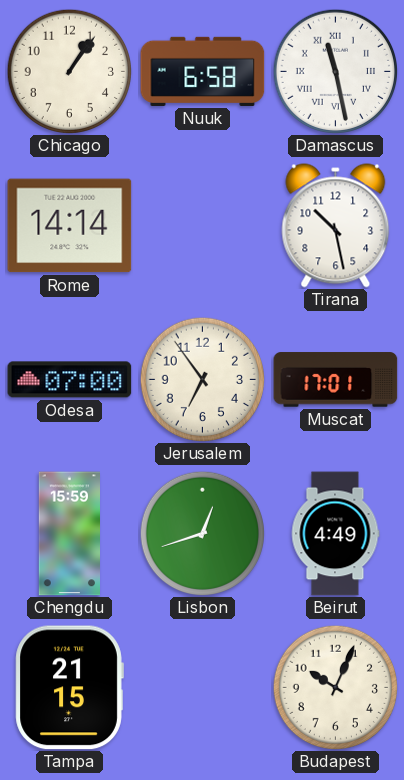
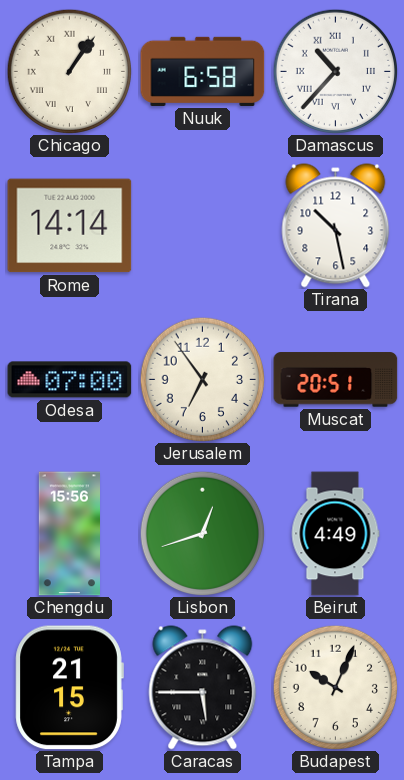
Chicago numerals: Arabic -> Roman
Damascus: 11:28 -> 10:37
Muscat: 17:01 -> 20:51
Chengdu: 15:59 -> 15:56
Caracas: none -> 5:45
